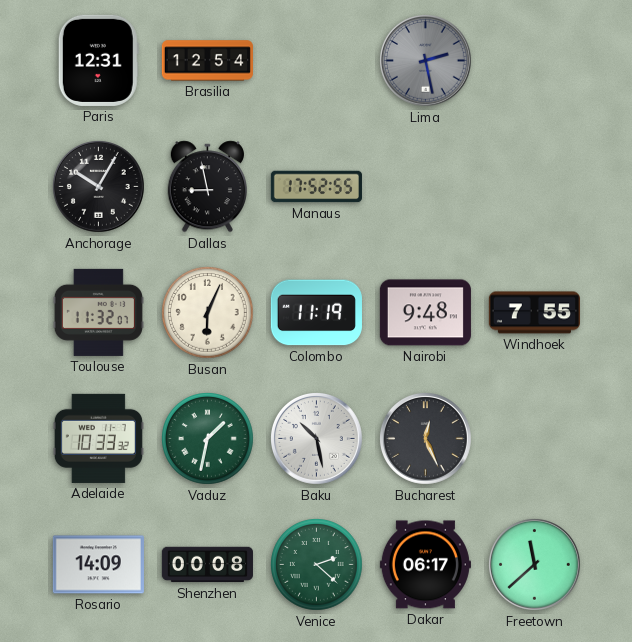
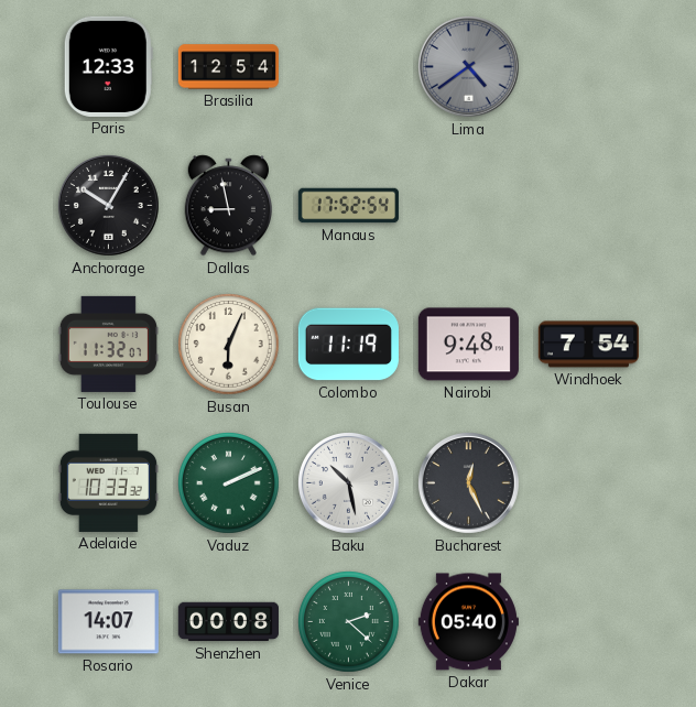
Paris: 12:31 -> 12:33
Lima: 2:28 -> 4:39
Manaus: 17:52:55 -> 17:52:54
Windhoek: 7:55 -> 7:54
Vaduz: 1:32 -> 2:11
Rosario: 14:09 -> 14:07
Dakar: 06:17 -> 05:40
Freetown: 11:38 -> none
